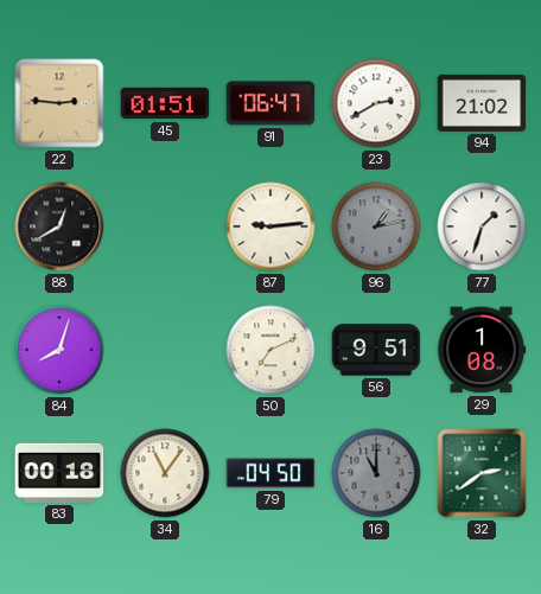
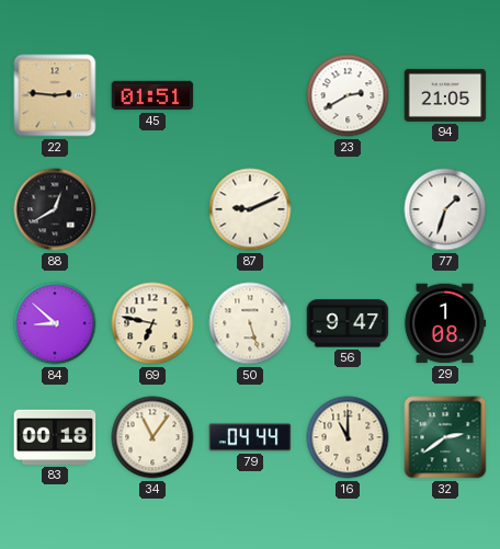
91: 06:47 -> none
94: 21:02 -> 21:05
87: 9:14 -> 9:11
96: 1:13 -> none
84: 8:03 -> 8:52
69: none -> 6:47
50: 7:11 -> 5:27
56: 9:51 -> 9:47
79: 04:50 -> 04:44
16 dial: grey -> cream
